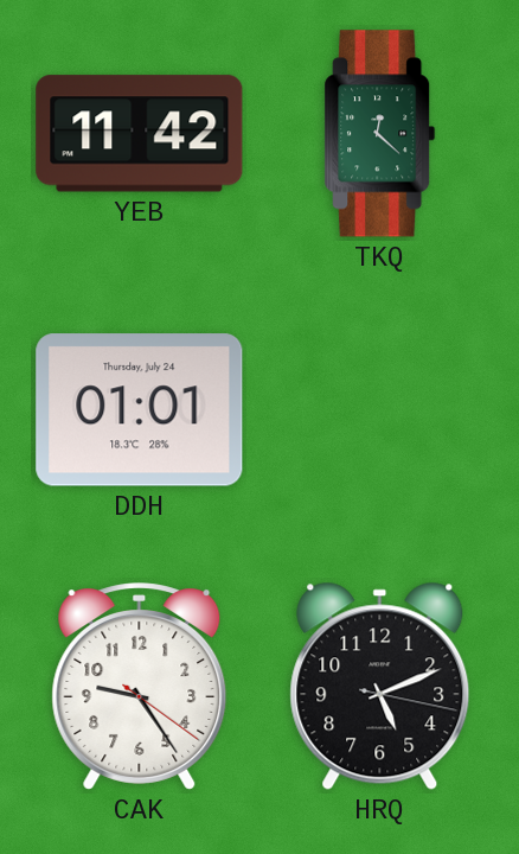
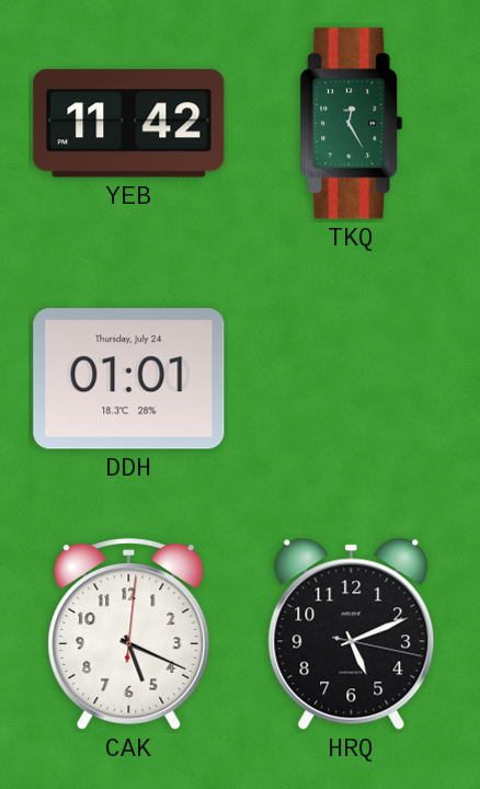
TKQ: 12:22 -> 12:25
CAK: 9:24 -> 5:19
